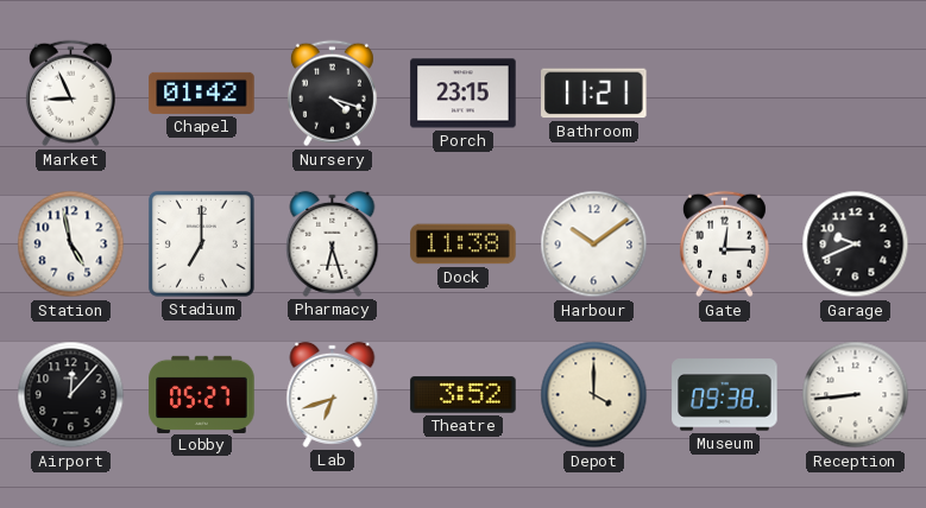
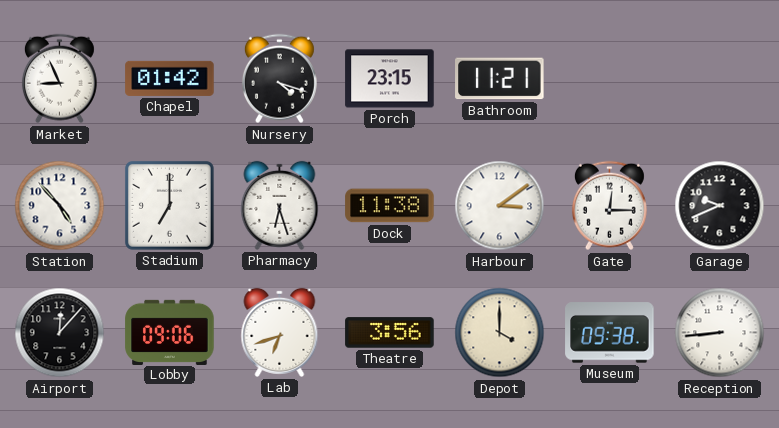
Station: 4:58 -> 4:53
Harbour: 10:09 -> 3:09
Lobby: 05:27 -> 09:06
Theatre: 3:52 -> 3:56
